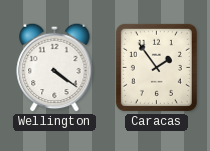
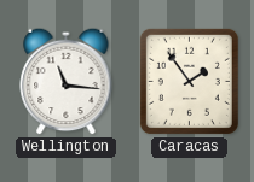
Wellington: 4:21 -> 11:16
